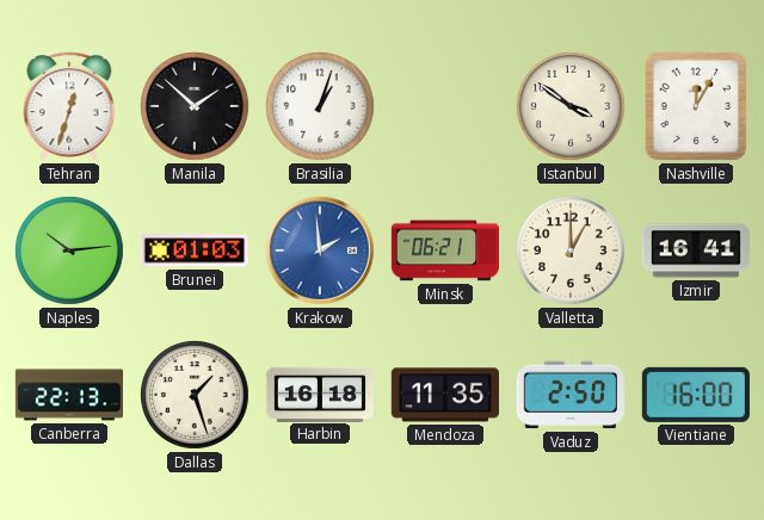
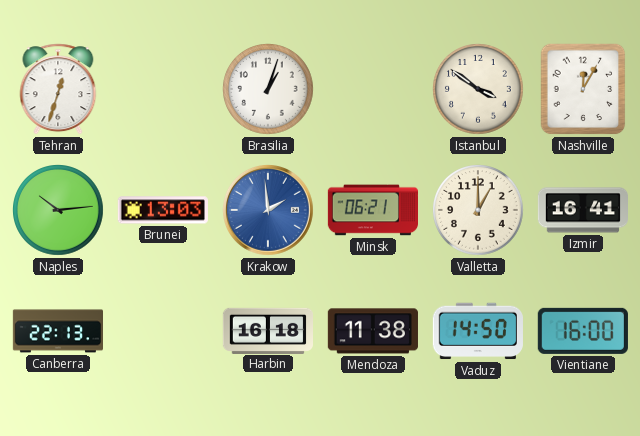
Manila: 1:52 -> none
Brunei: 01:03 -> 13:03
Dallas: 1:27 -> none
Mendoza: 11:35 -> 11:38
Vaduz: 2:50 -> 14:50
